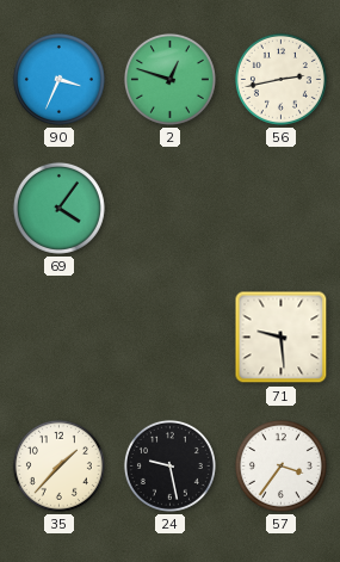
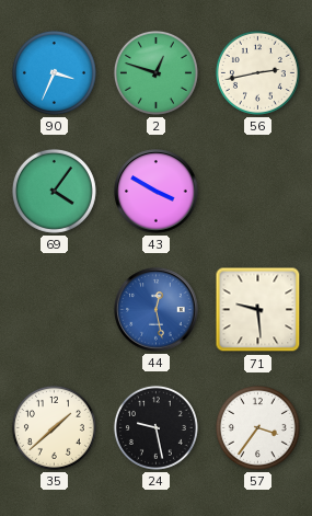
43: none -> 3:50
44: none -> 12:28
35: 1:37 -> 1:38
